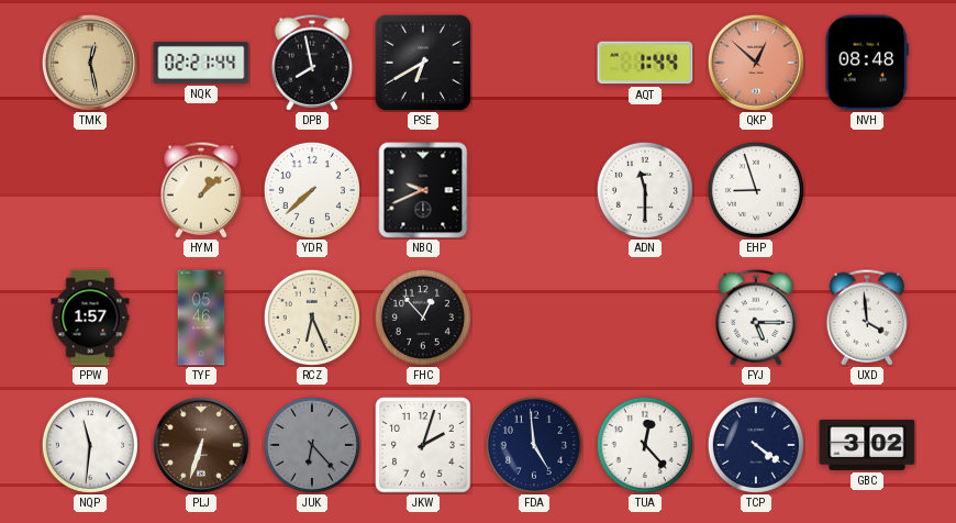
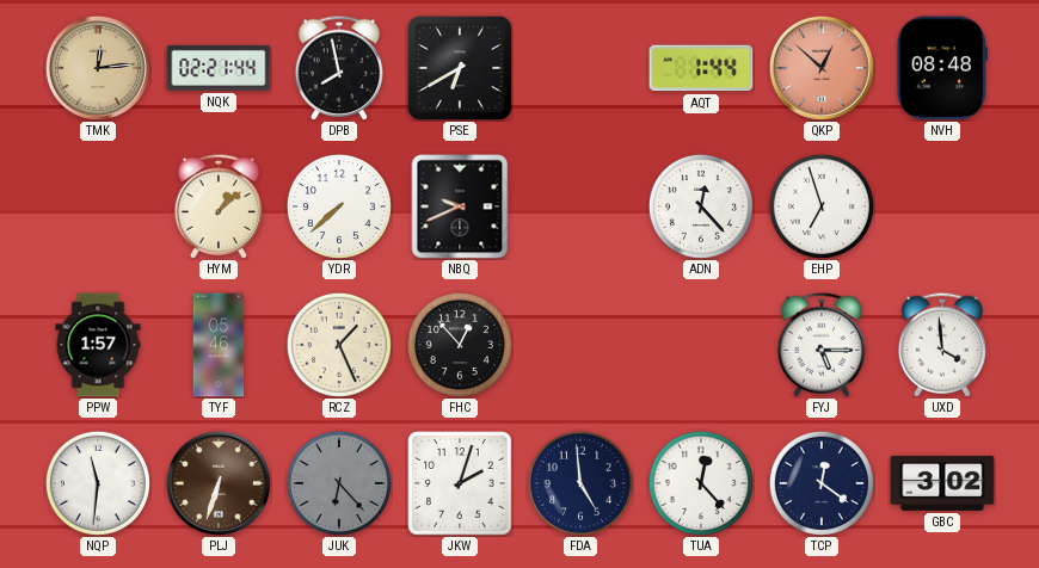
TMK: 12:28 -> 12:14
ADN: 11:30 -> 12:23
EHP: 8:57 -> 6:57
RCZ: 6:26 -> 1:26
TCP: 4:21 -> 12:21
